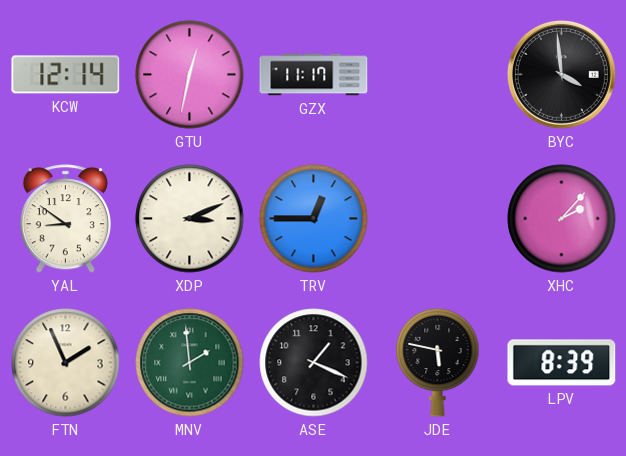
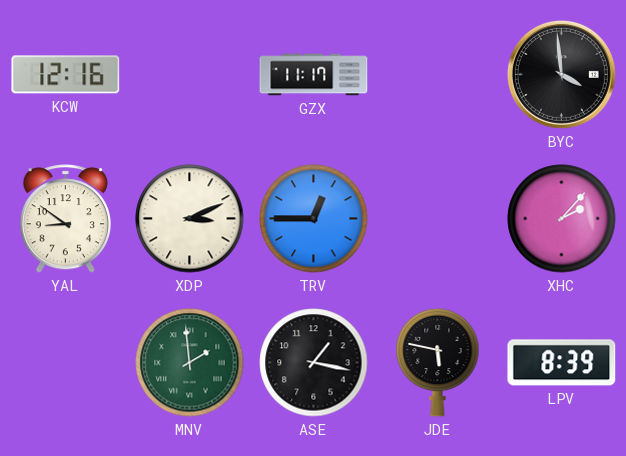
KCW: 12:14 -> 12:16
GTU: 12:32 -> none
FTN: 1:56 -> none
ASE: 1:19 -> 1:17
